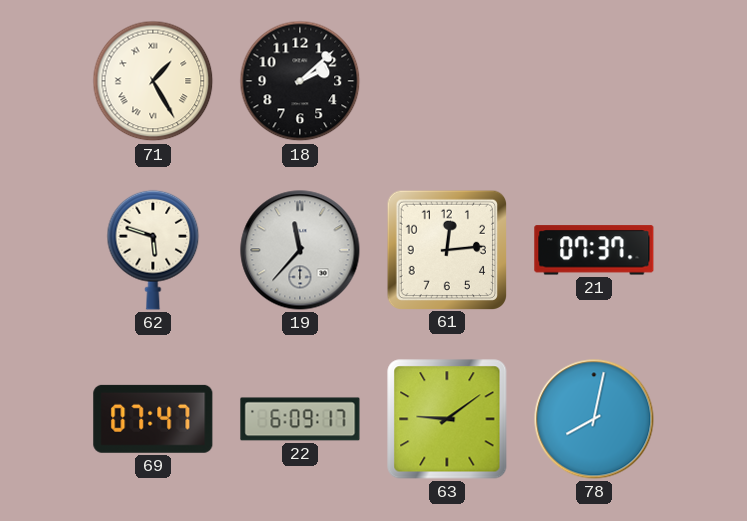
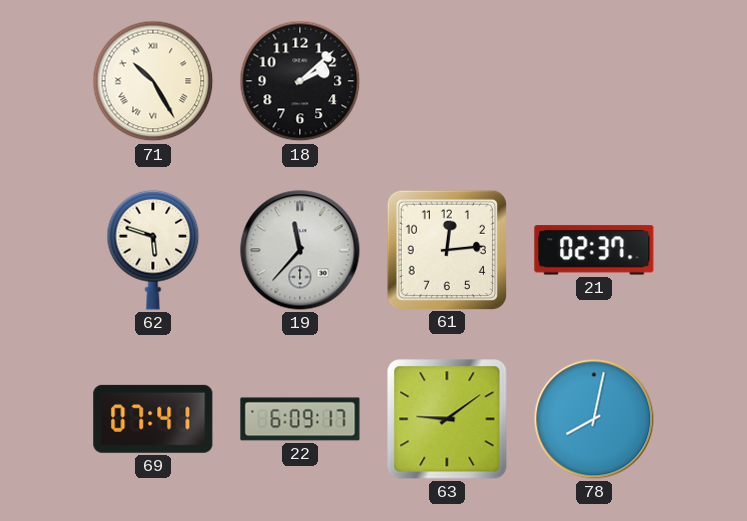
71: 1:25 -> 10:25
21: 07:37 -> 02:37
69: 07:47 -> 07:41
